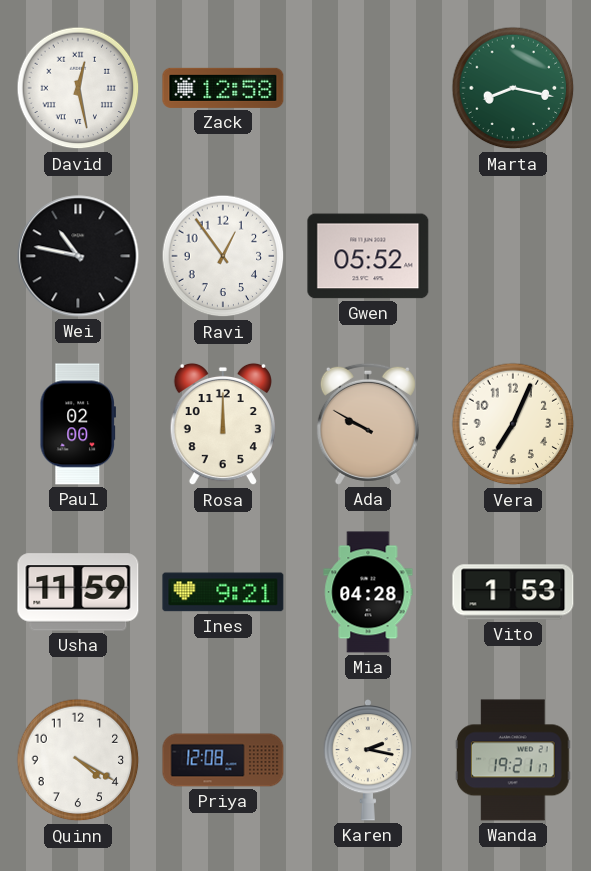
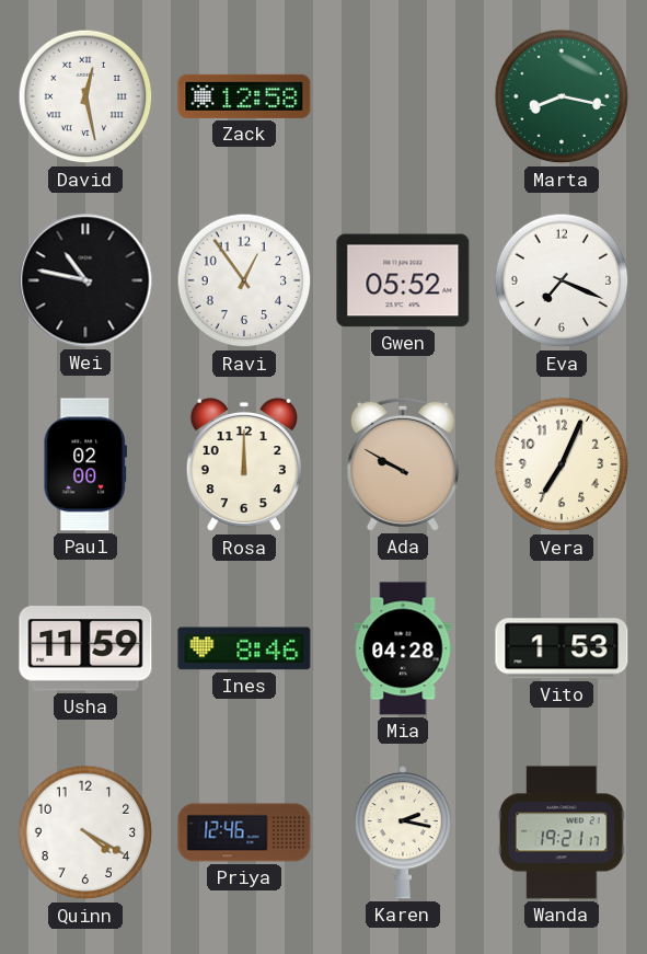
Eva: none -> 7:19
Ines: 9:21 -> 8:46
Priya: 12:08 -> 12:46
